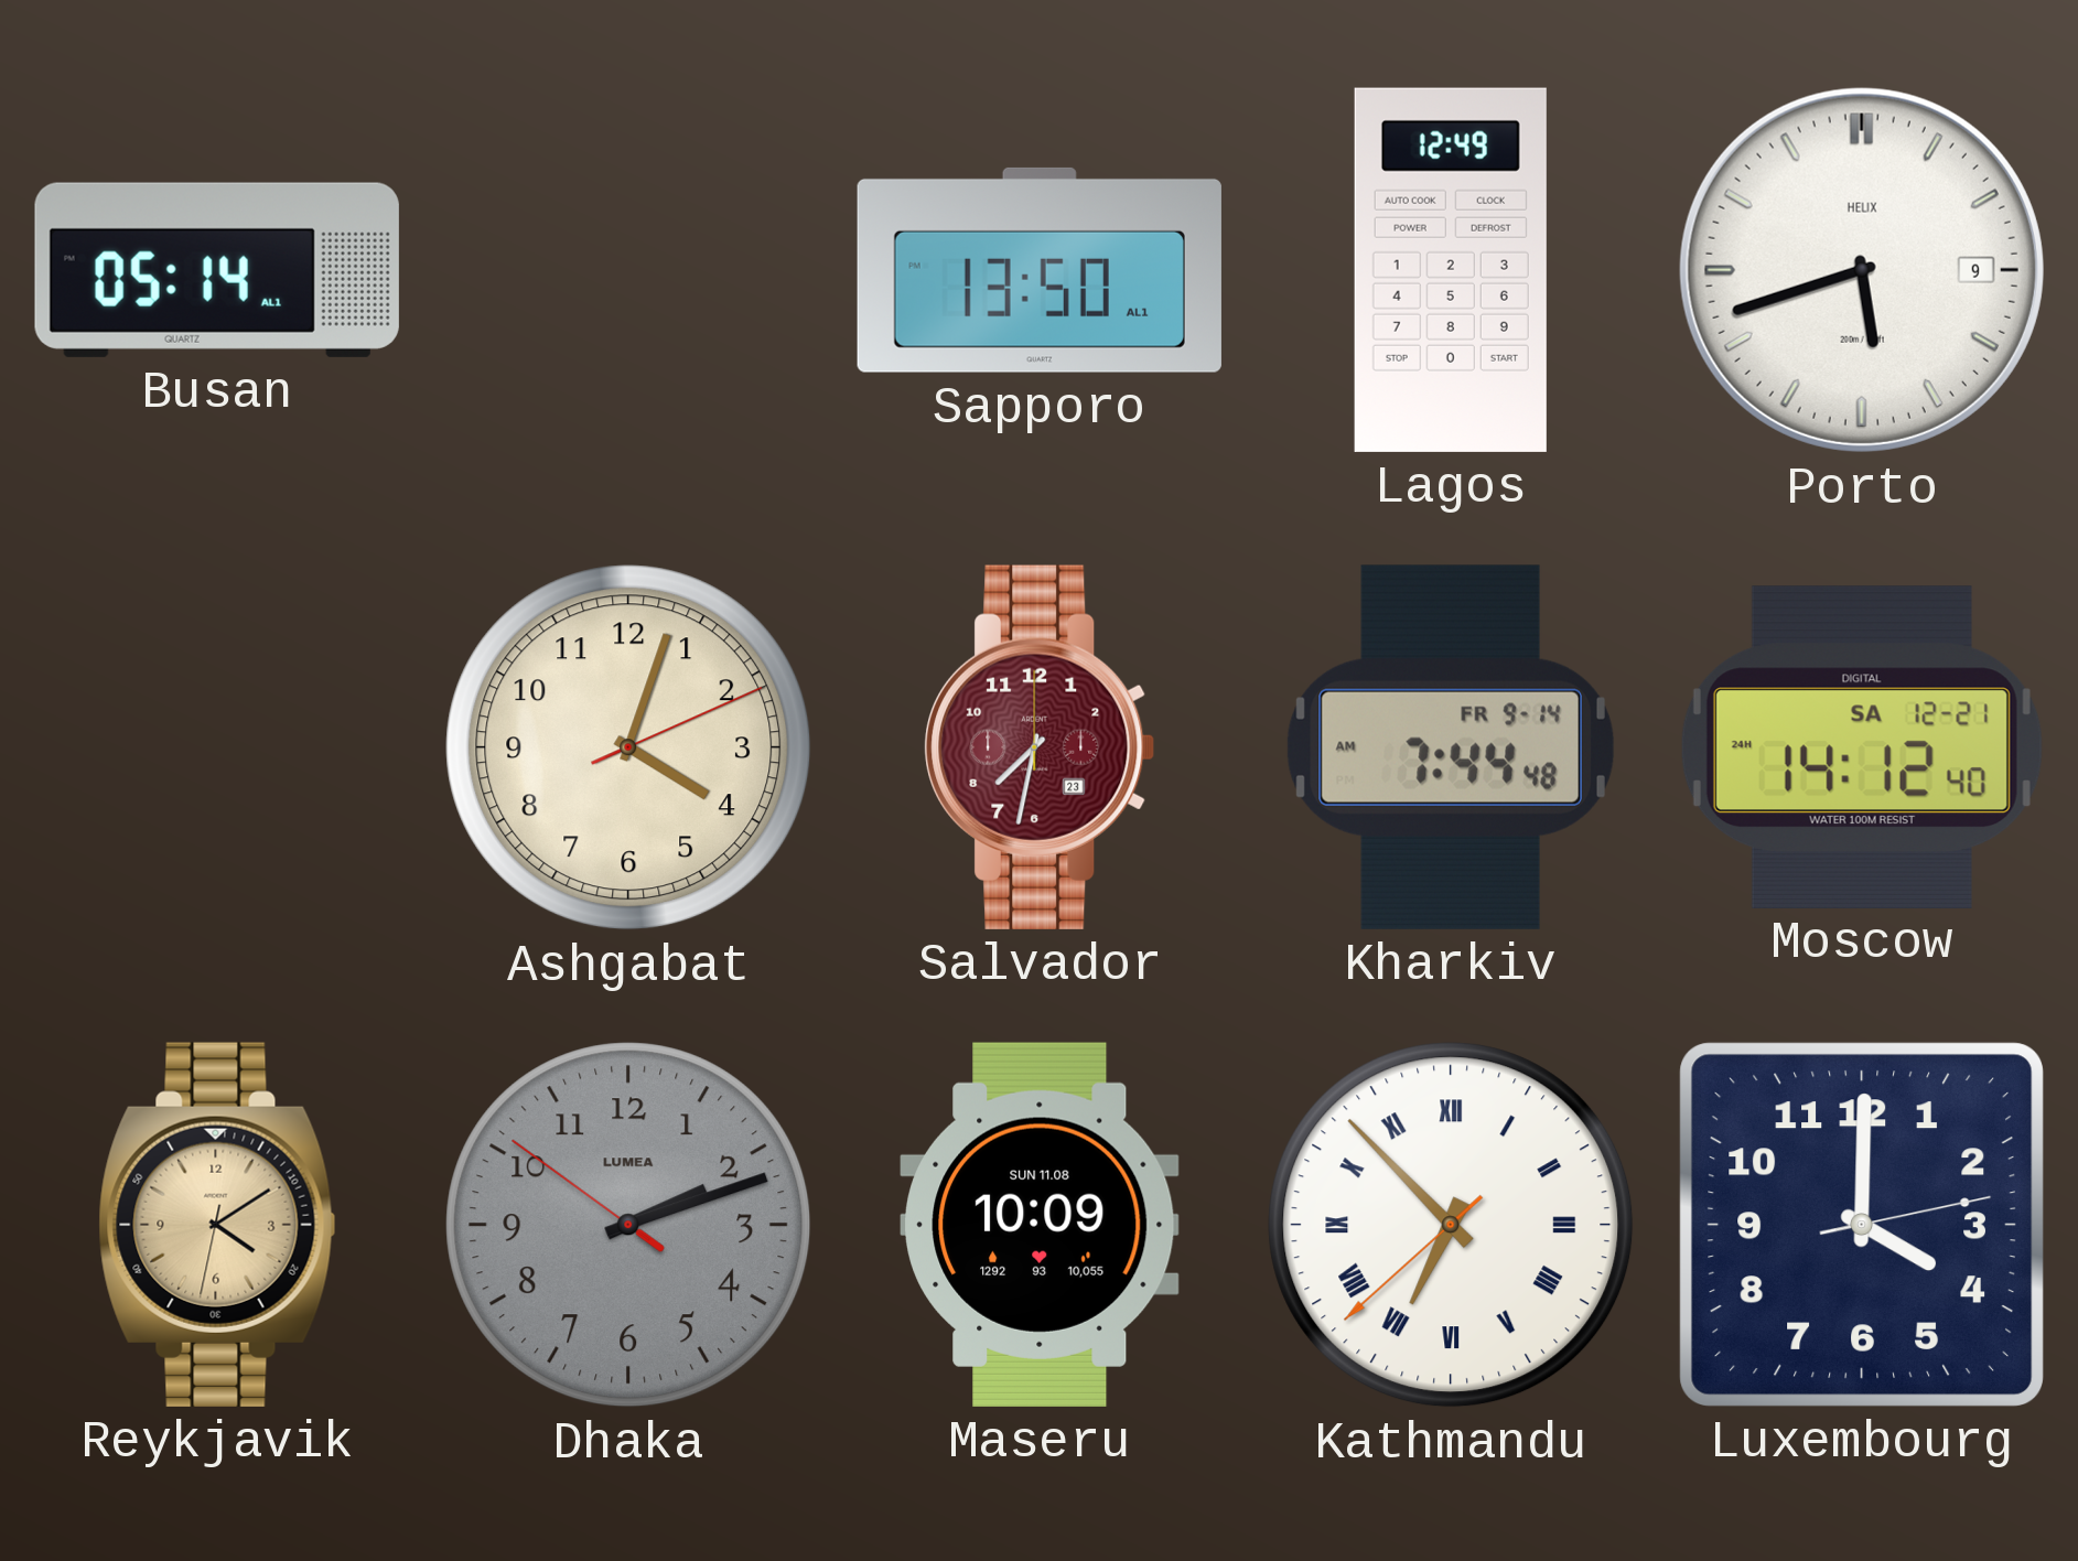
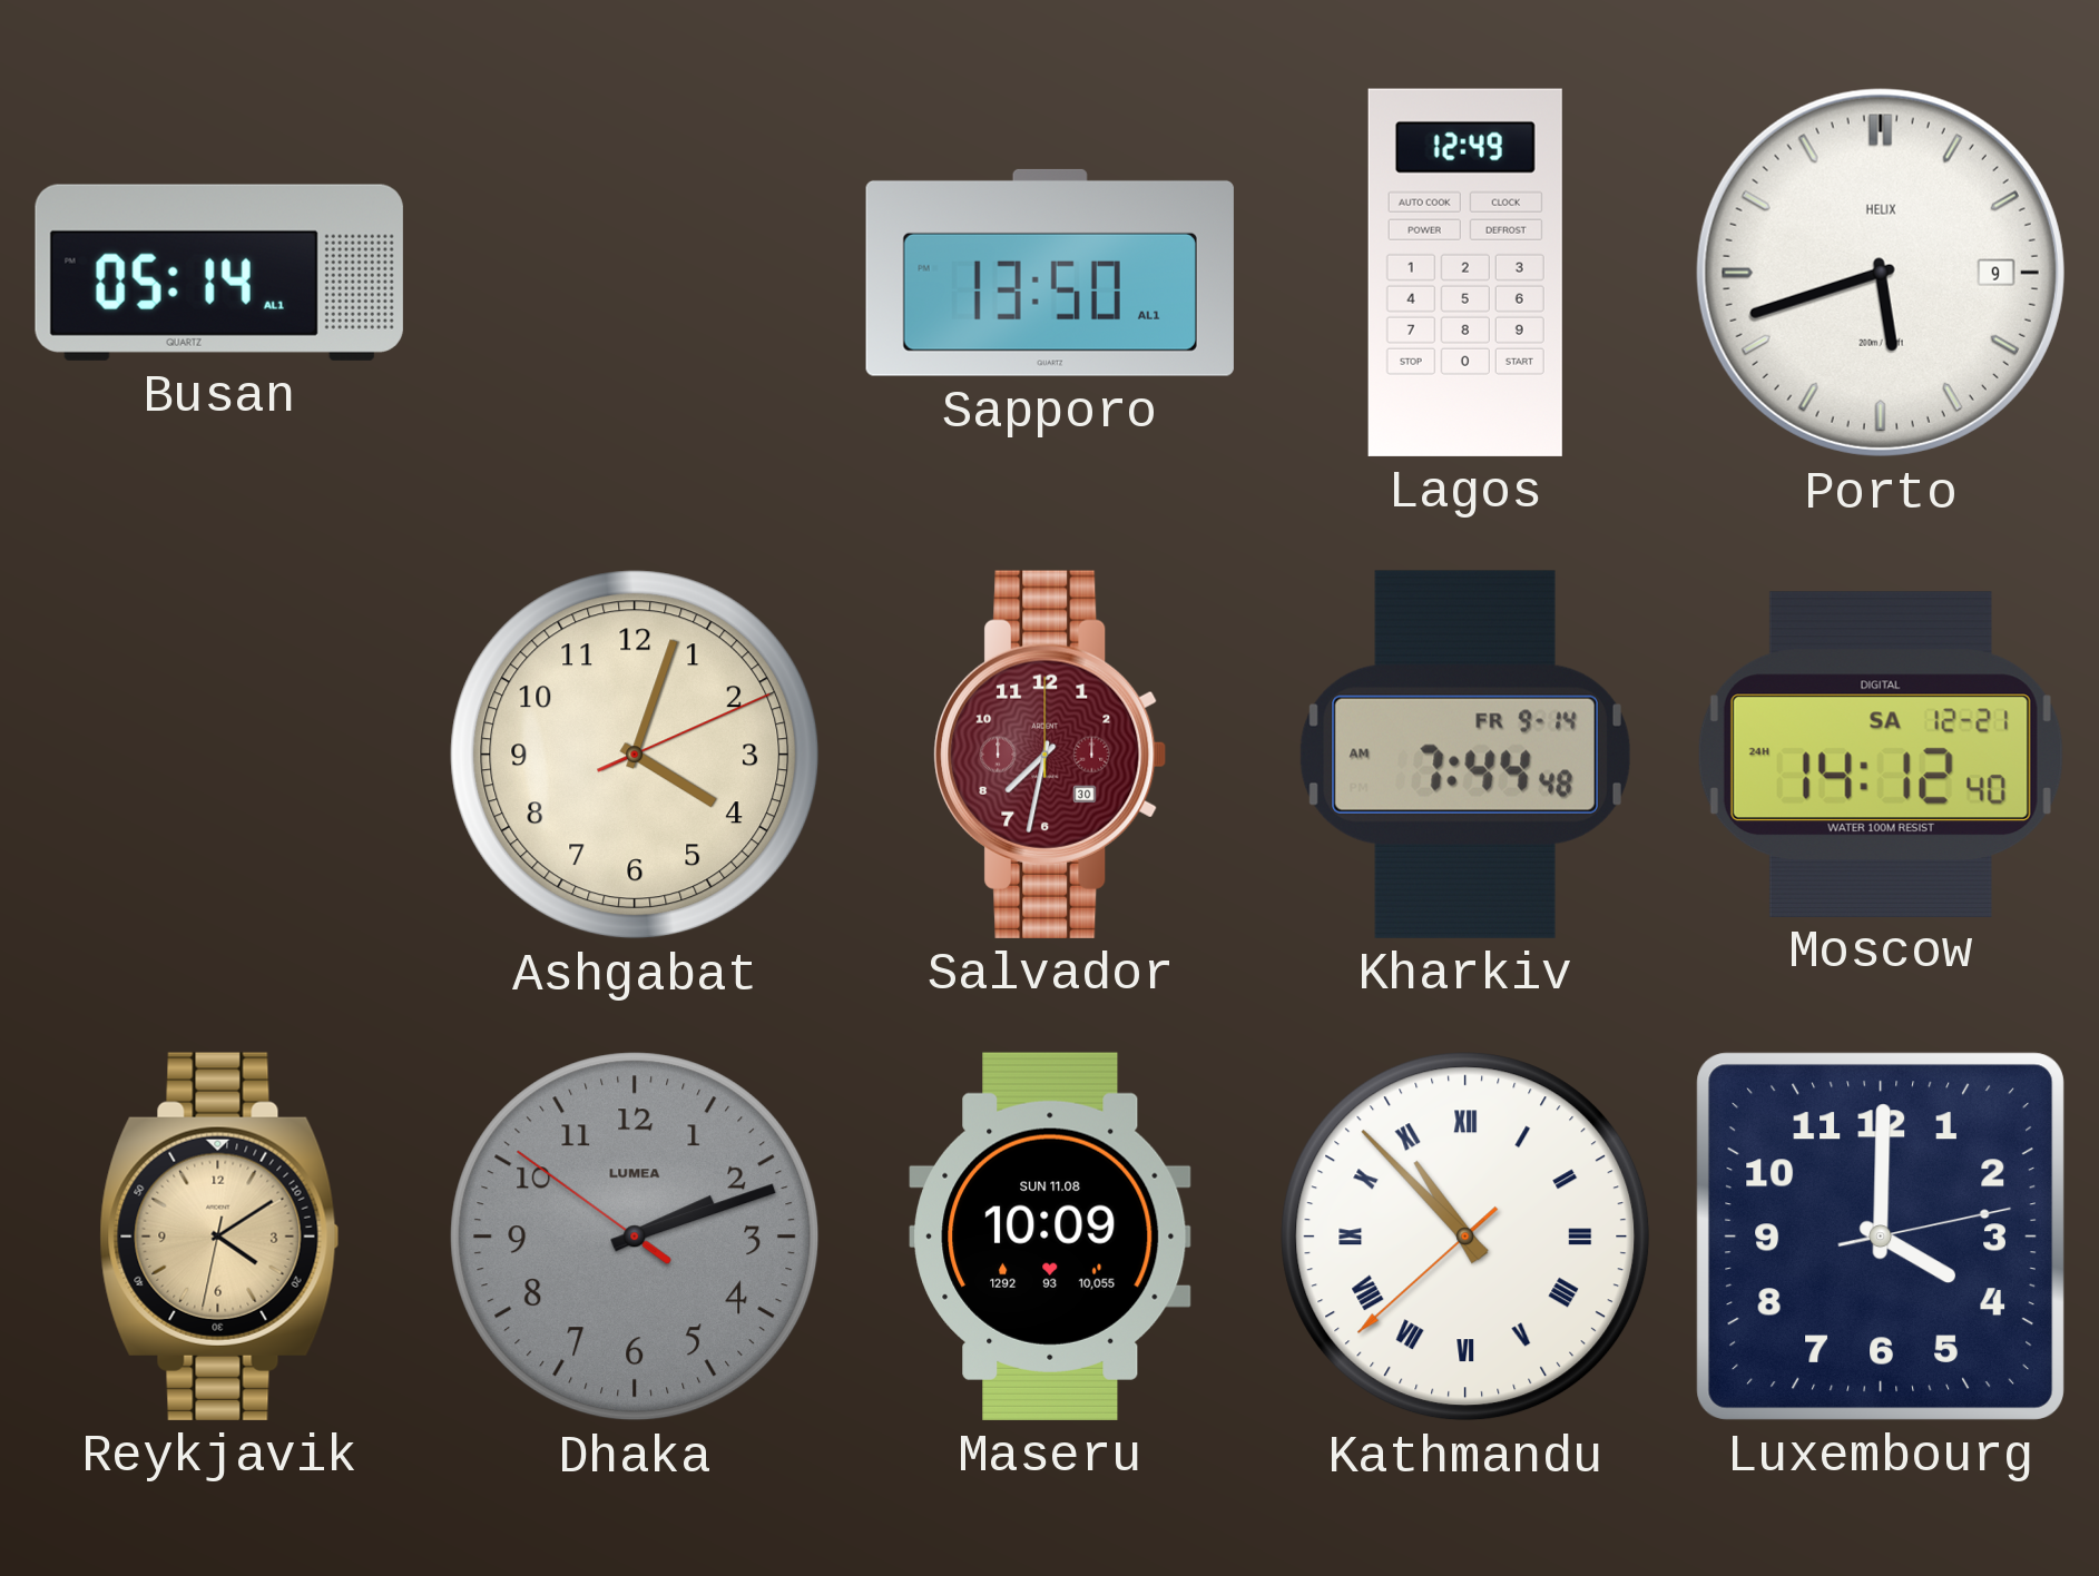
Salvador date: 23 -> 30
Kathmandu: 6:52 -> 10:52
